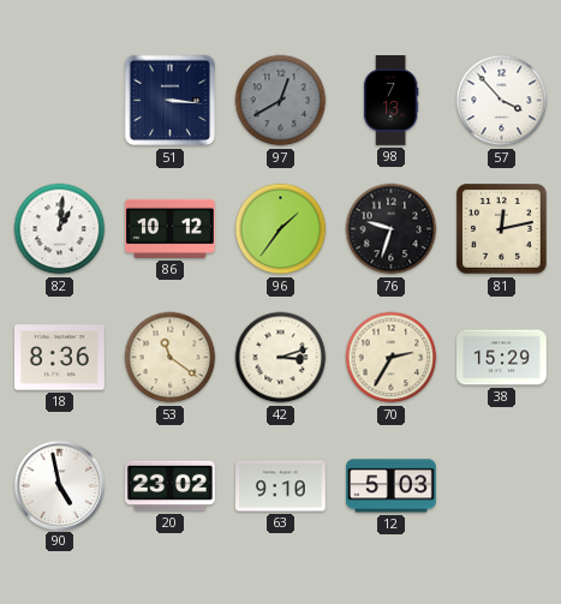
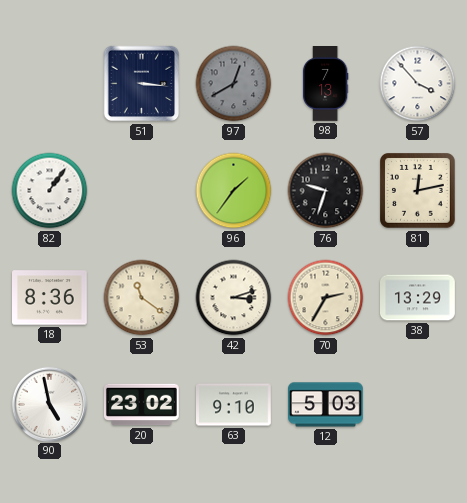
82: 1:01 -> 1:06
86: 10:12 -> none
38: 15:29 -> 13:29
